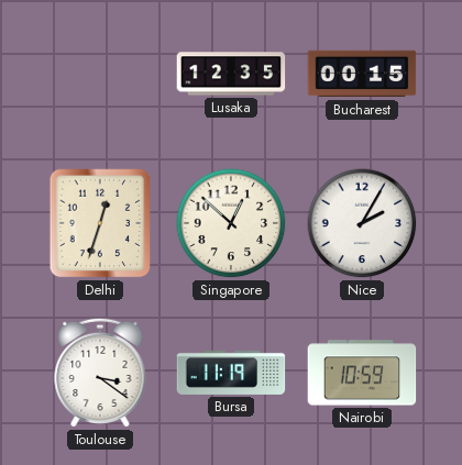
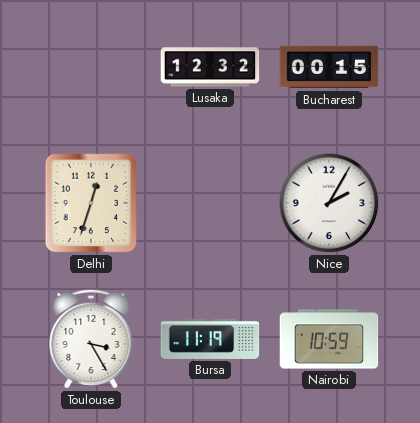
Lusaka: 12:35 -> 12:32
Singapore: 12:52 -> none
Toulouse: 3:21 -> 3:25
